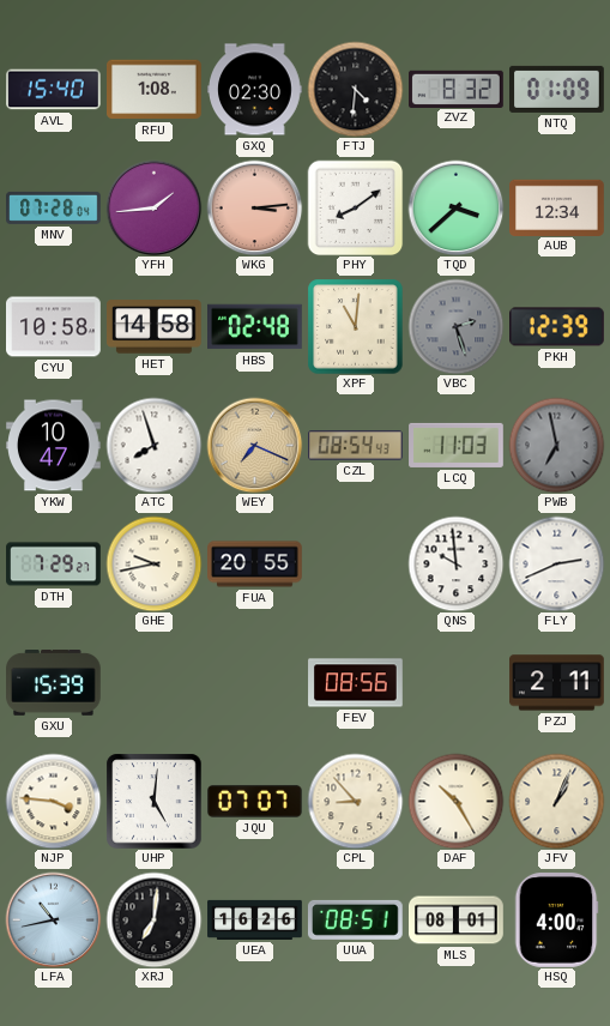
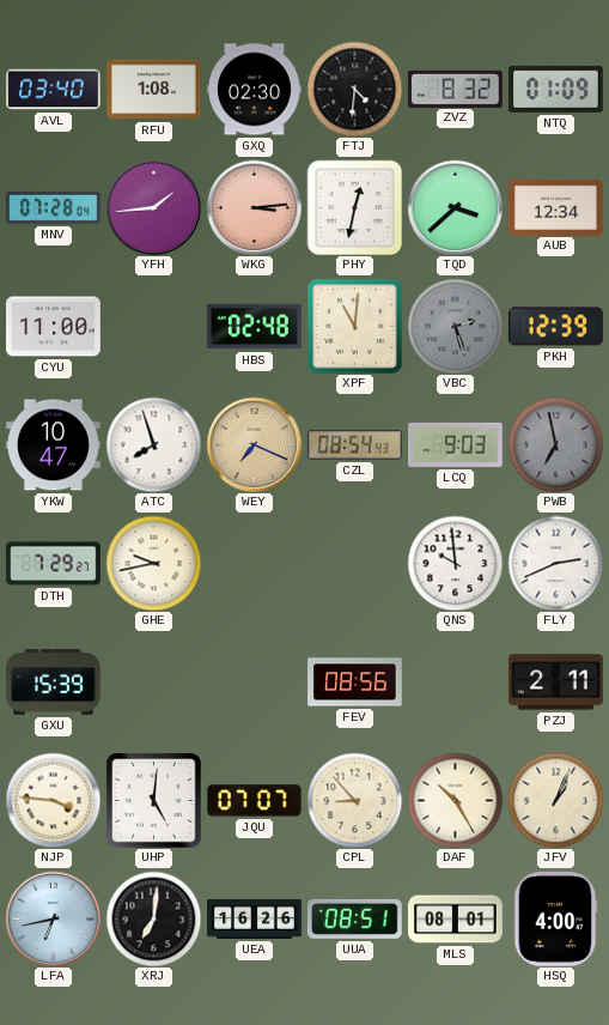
AVL: 15:40 -> 03:40
PHY: 8:09 -> 12:32
CYU: 10:58 -> 11:00
HET: 14:58 -> none
LCQ: 11:03 -> 9:03
FUA: 20:55 -> none
LFA: 10:43 -> 6:43
